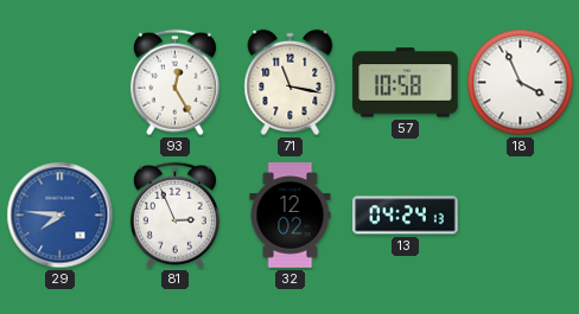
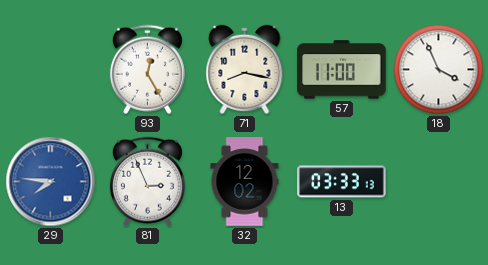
71: 11:17 -> 8:17
57: 10:58 -> 11:00
13: 04:24 -> 03:33
